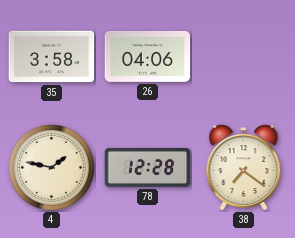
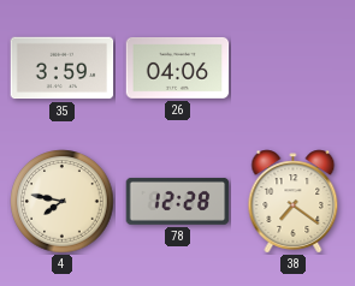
35: 3:58 -> 3:59
4: 1:47 -> 7:47
